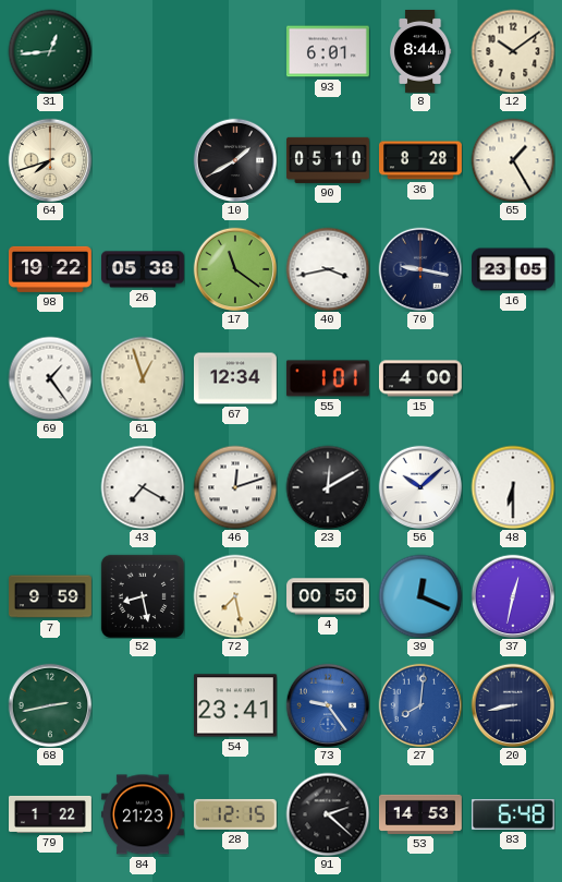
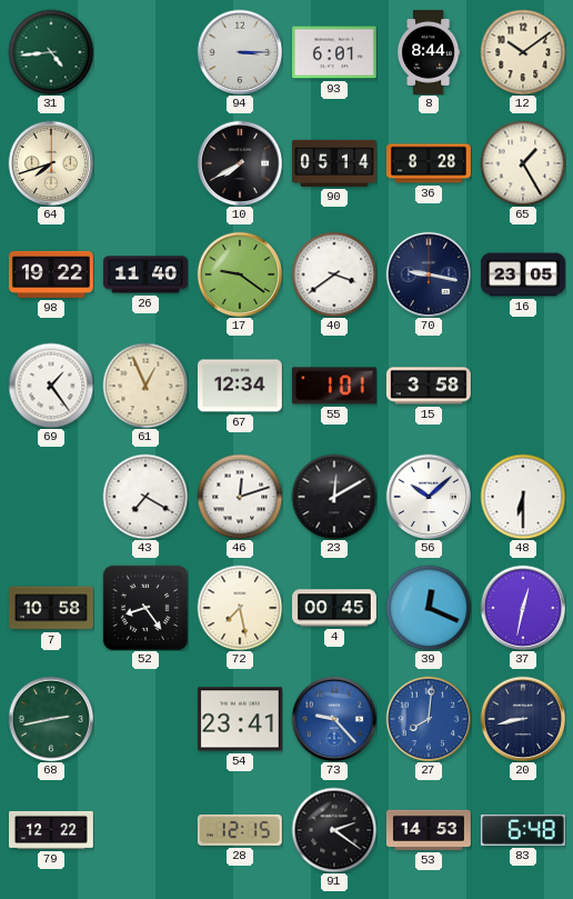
31: 12:44 -> 4:44
94: none -> 3:15
10: 1:40 -> 7:40
90: 05:10 -> 05:14
26: 05:38 -> 11:40
17: 11:21 -> 9:21
40: 3:43 -> 3:39
61: 12:57 -> 12:56
15: 4:00 -> 3:58
7: 9:59 -> 10:58
52: 8:28 -> 8:24
4: 00:50 -> 00:45
73: 9:24 -> 9:23
79: 1:22 -> 12:22
84: 21:23 -> none
91: 2:22 -> 2:21
